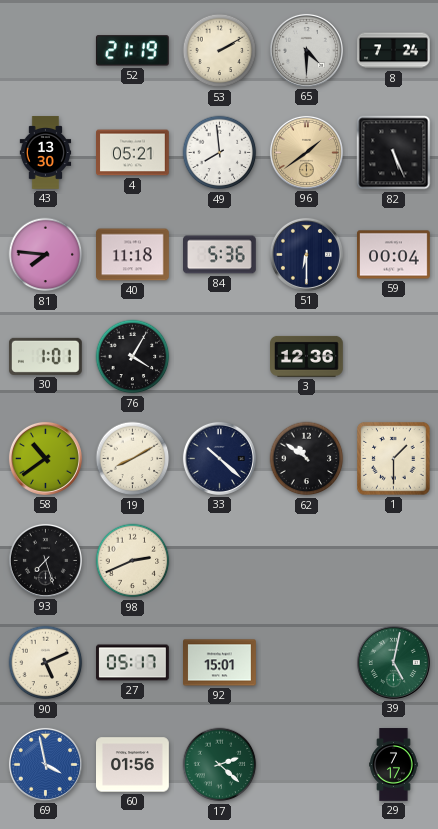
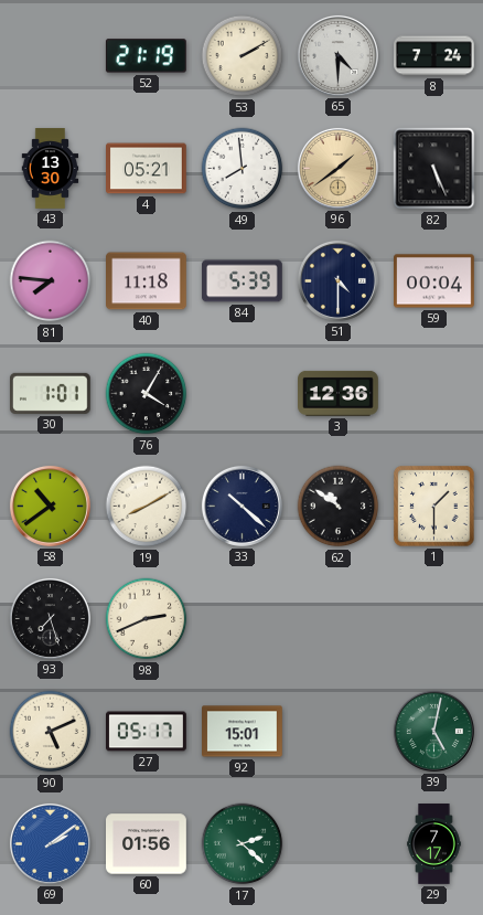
84: 5:36 -> 5:39
51: 6:30 -> 4:30
69: 3:58 -> 2:09
